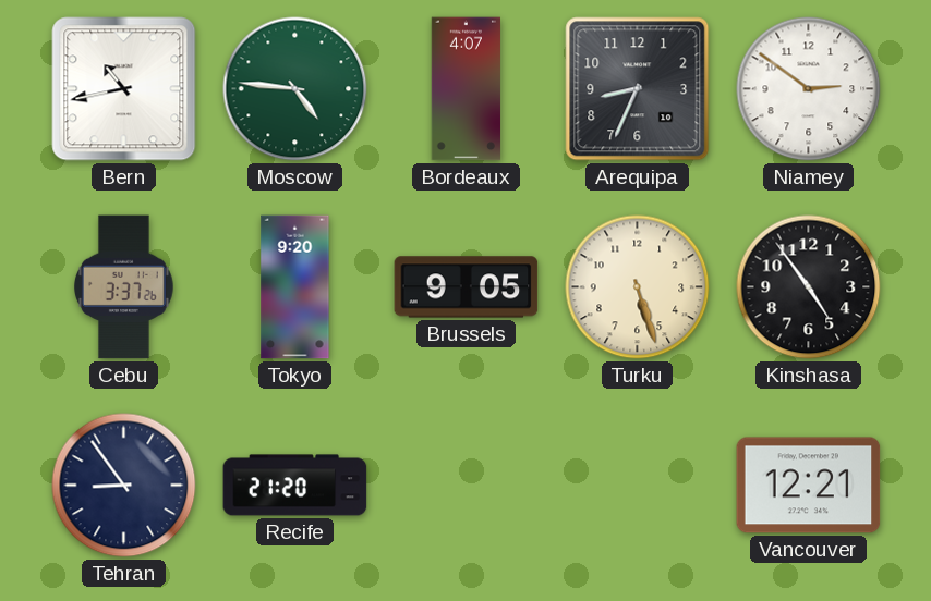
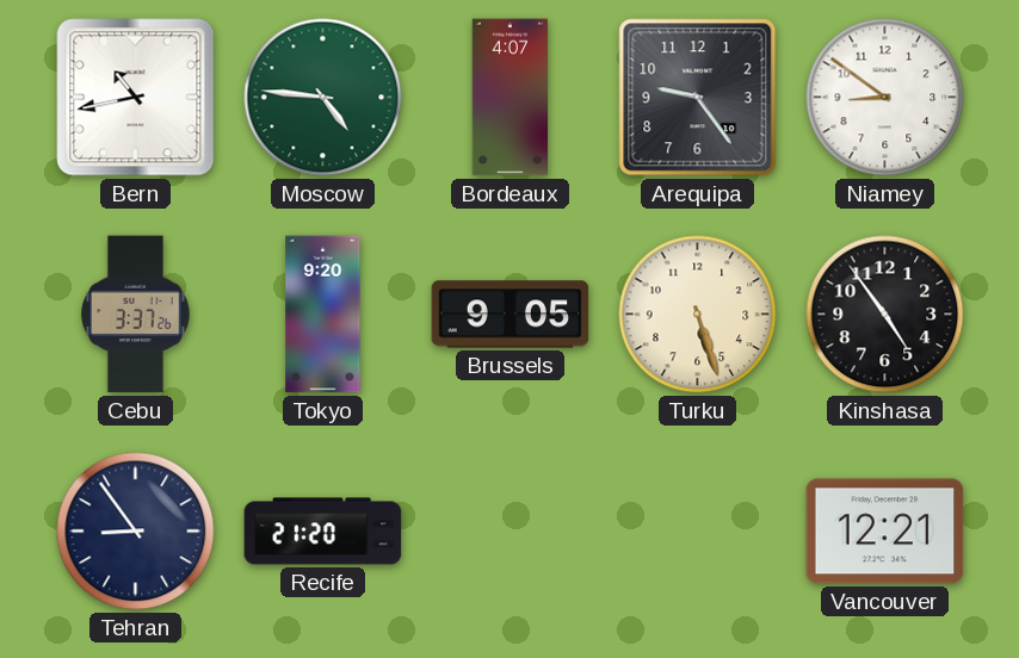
Arequipa: 8:34 -> 9:24
Niamey: 2:51 -> 8:51
